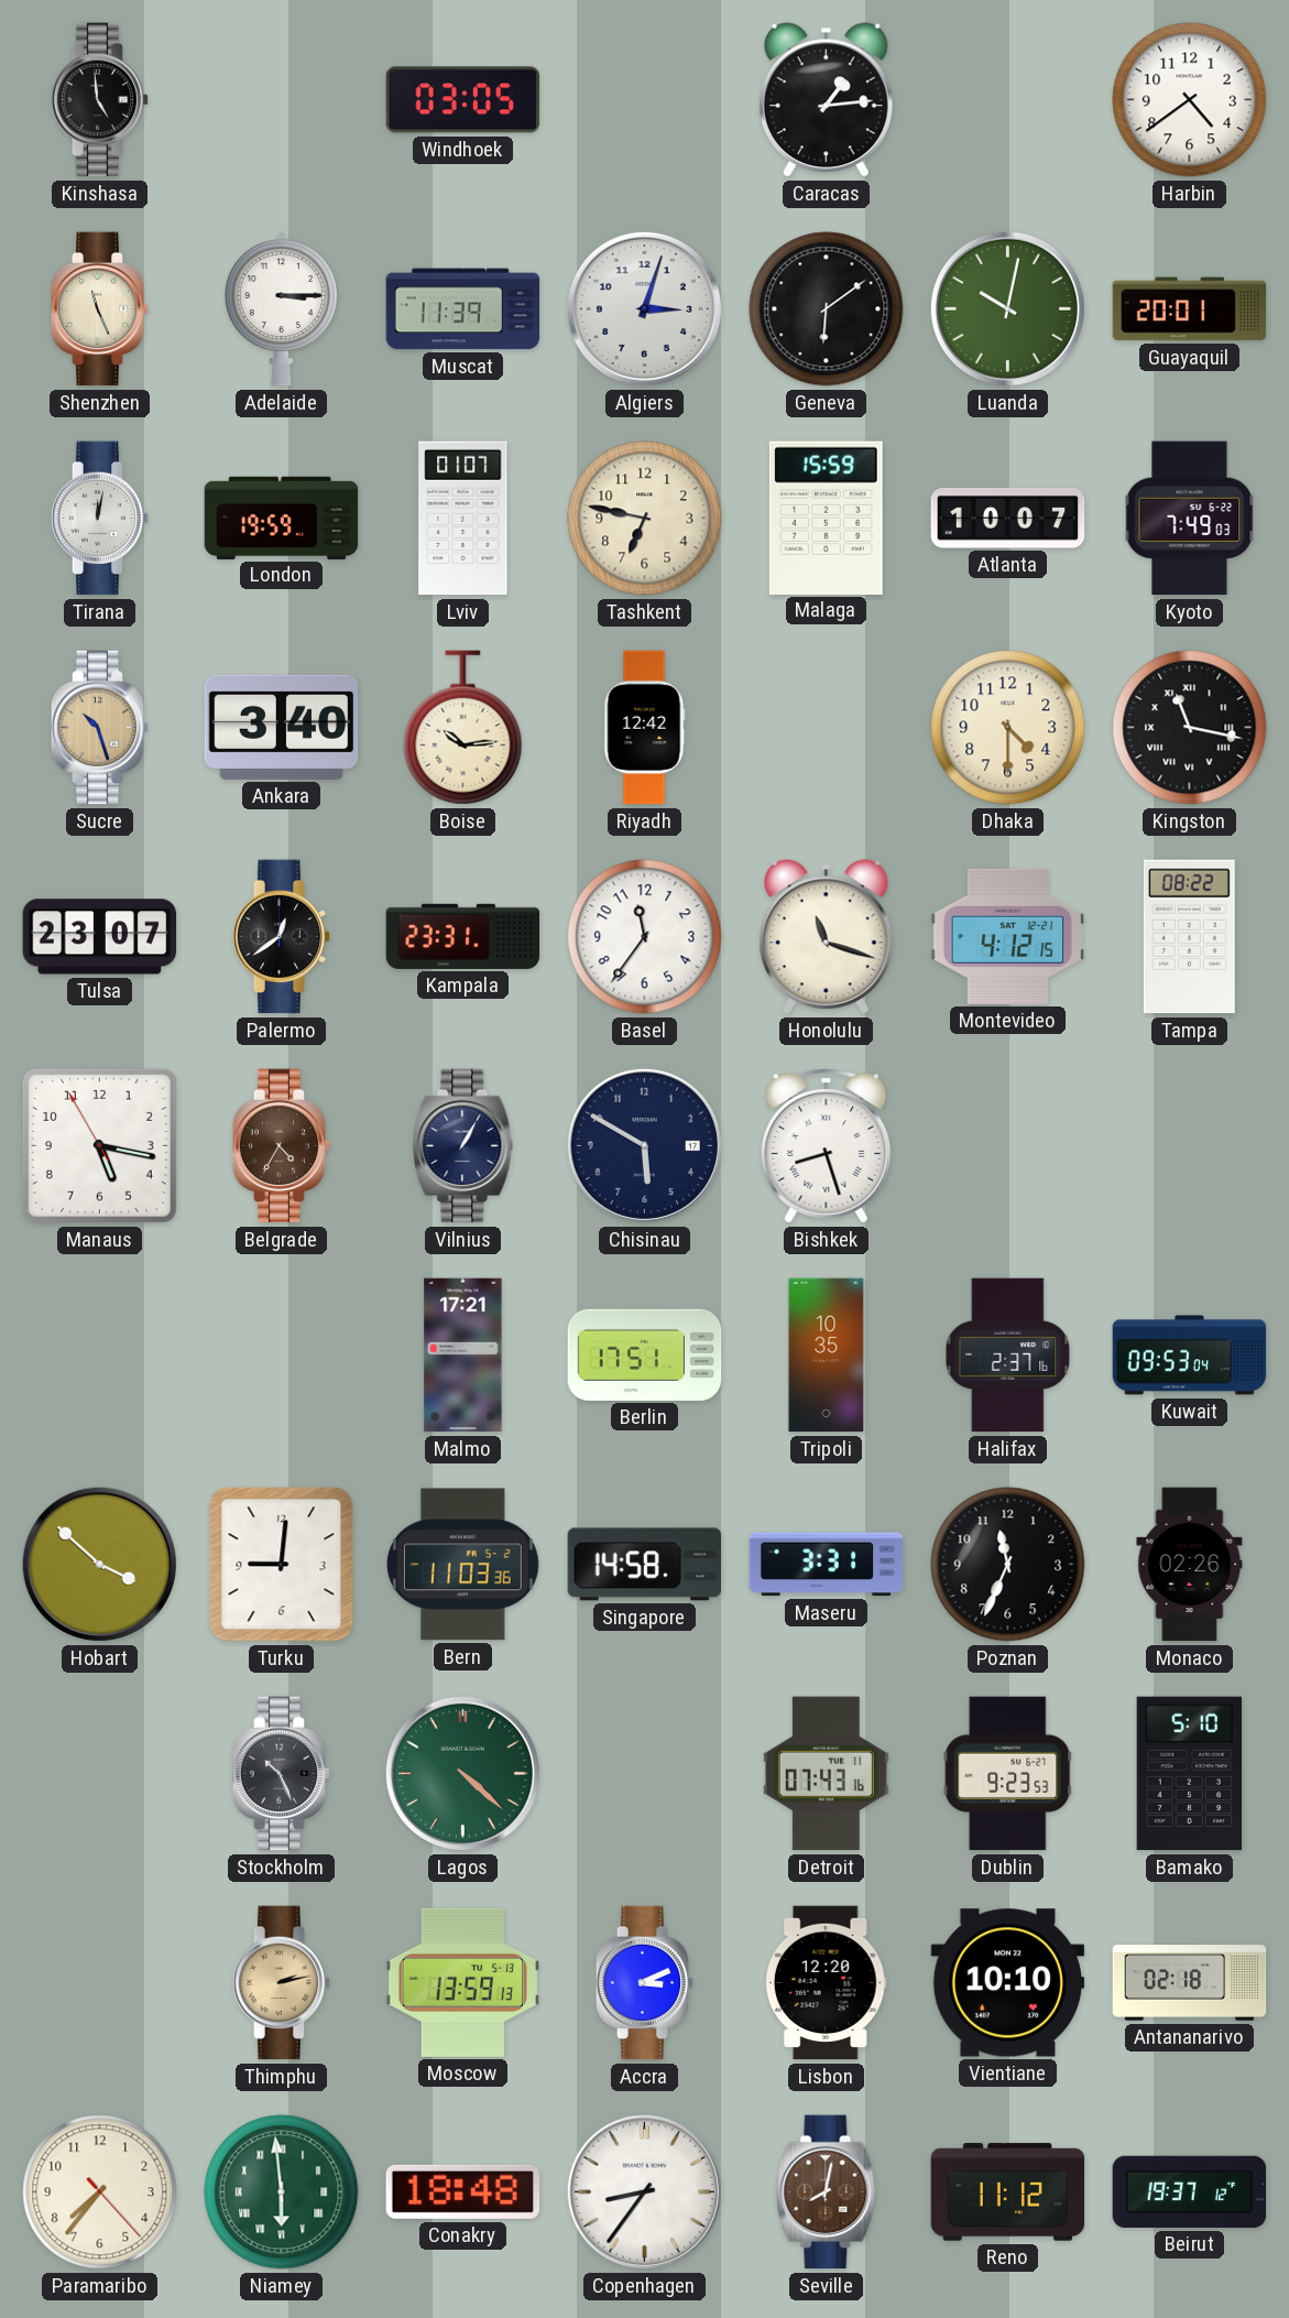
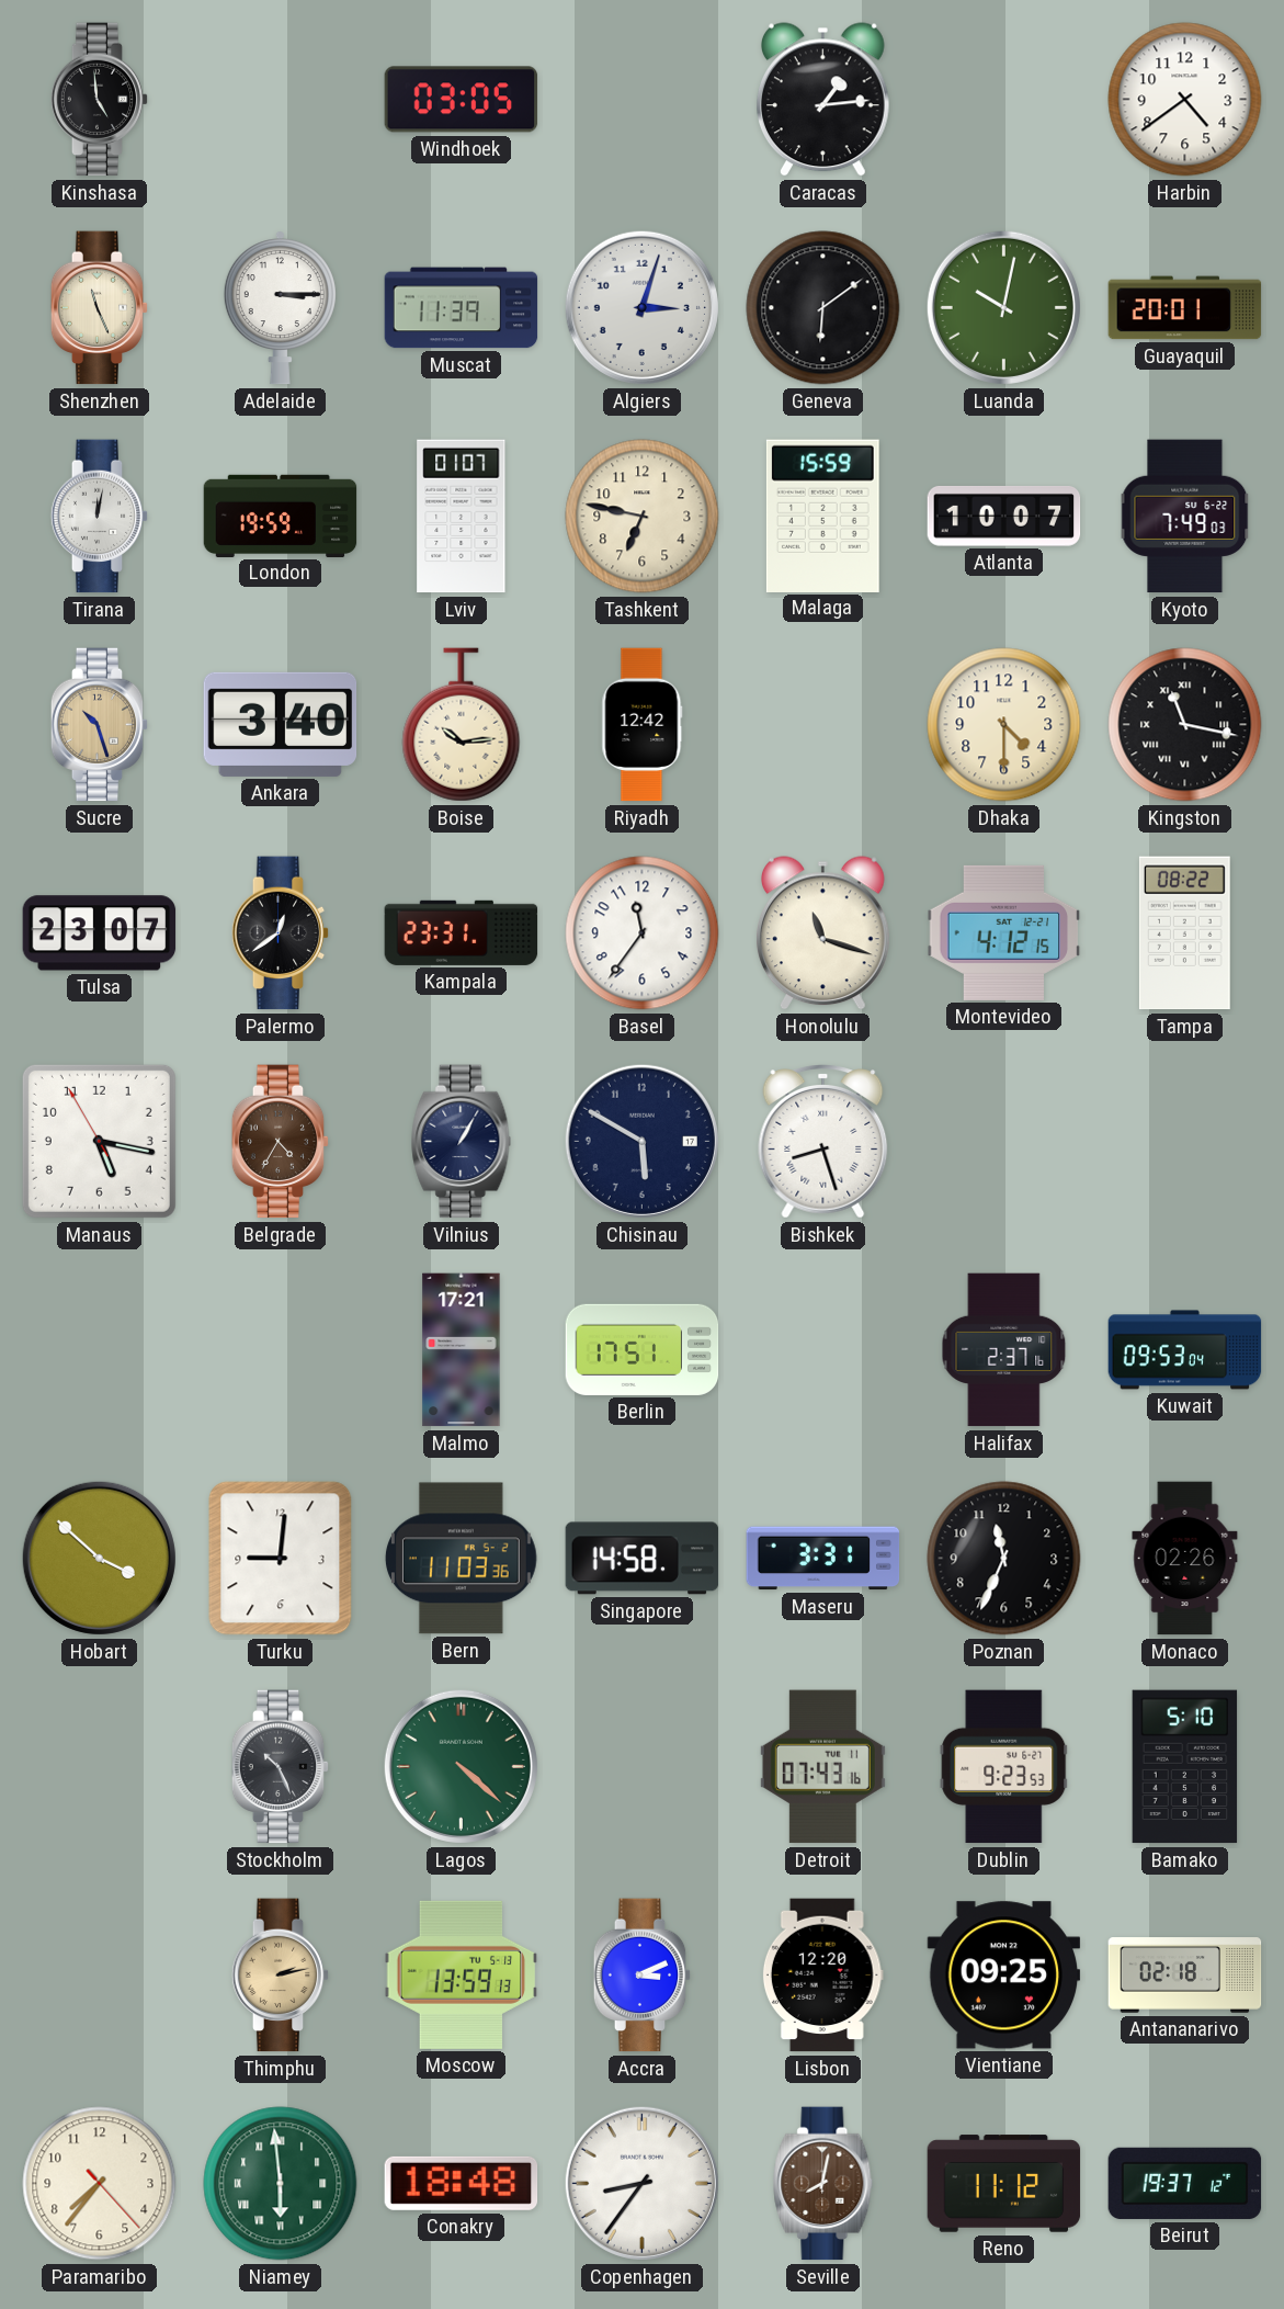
Tripoli: 10:35 -> none
Vientiane: 10:10 -> 09:25
